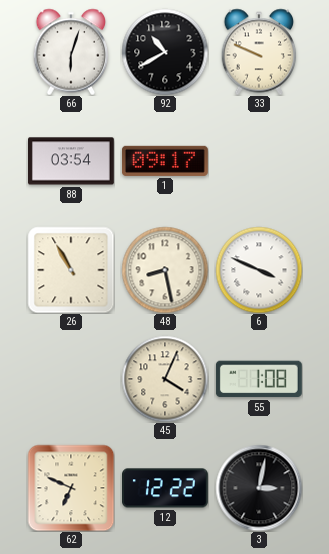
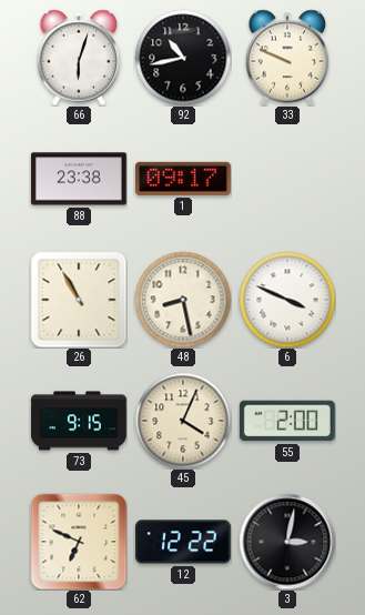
92: 10:40 -> 10:43
88: 03:54 -> 23:38
73: none -> 9:15
55: 1:08 -> 2:00
